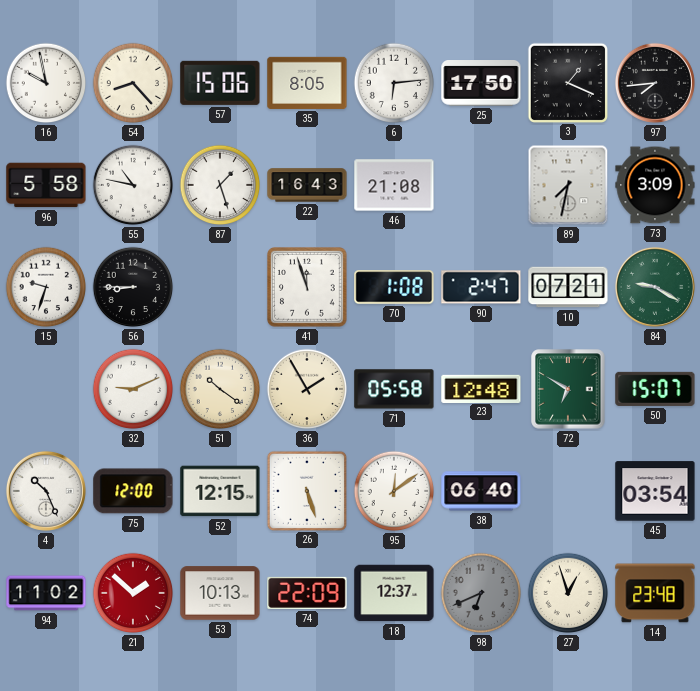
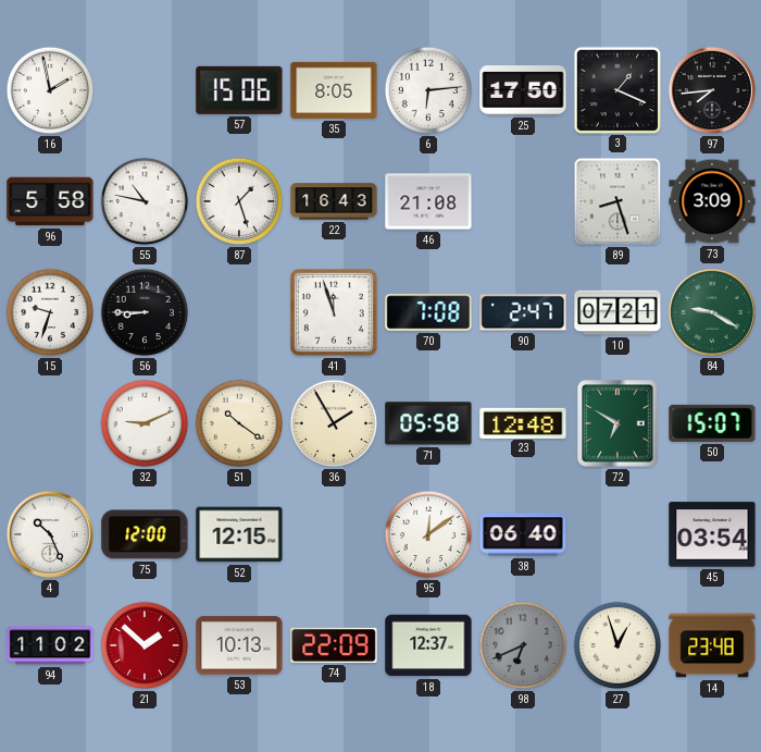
16: 9:58 -> 1:58
54: 8:23 -> none
89: 7:32 -> 8:27
70: 1:08 -> 7:08
26: 5:27 -> none
